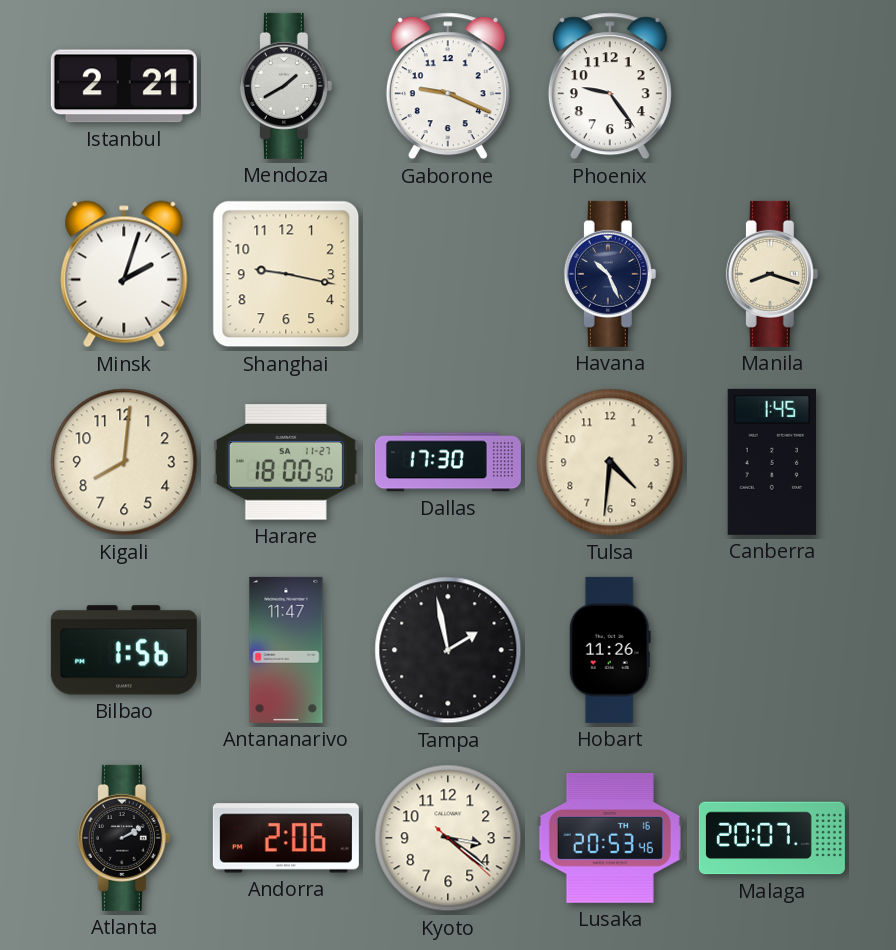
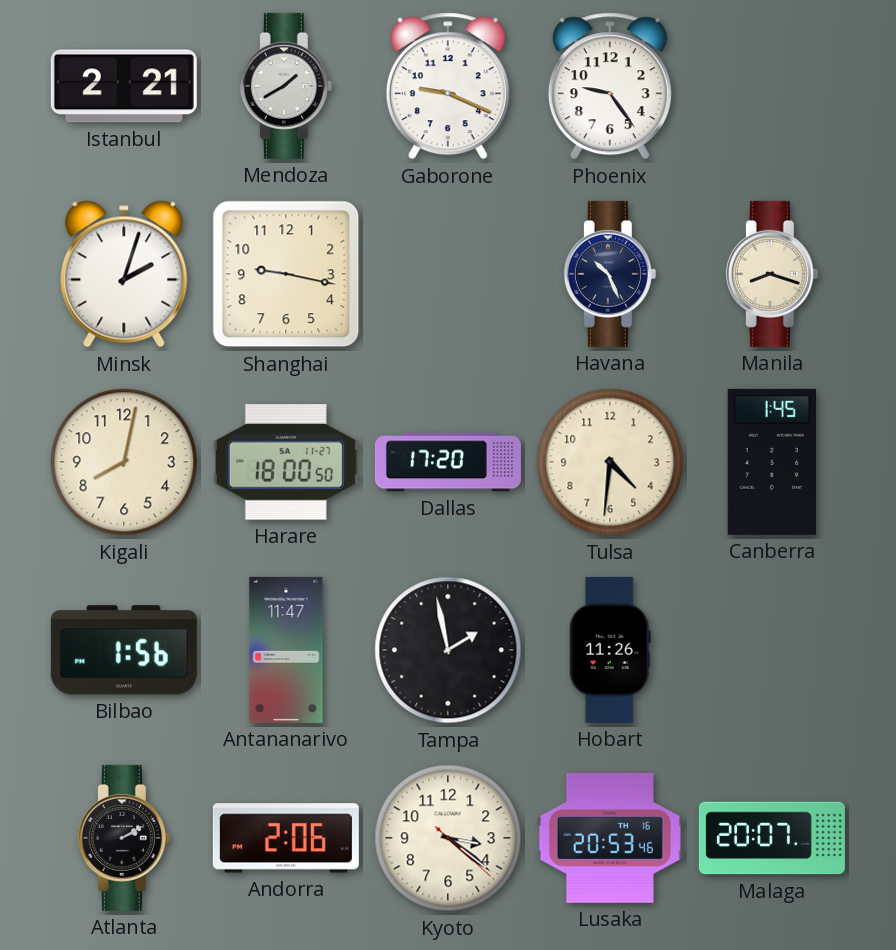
Kigali: 8:01 -> 8:02
Dallas: 17:30 -> 17:20
